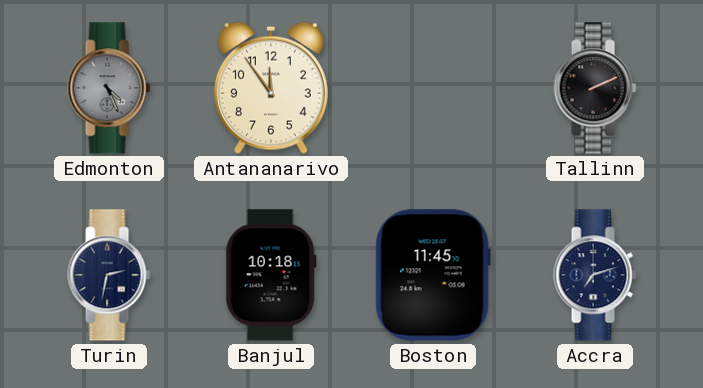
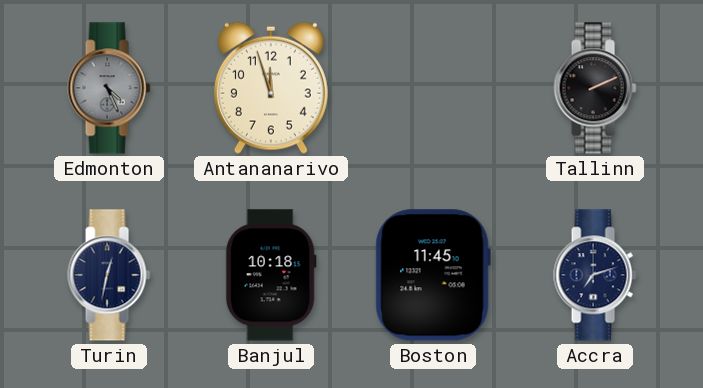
Antananarivo: 11:54 -> 11:57
Turin: 2:32 -> 12:32
